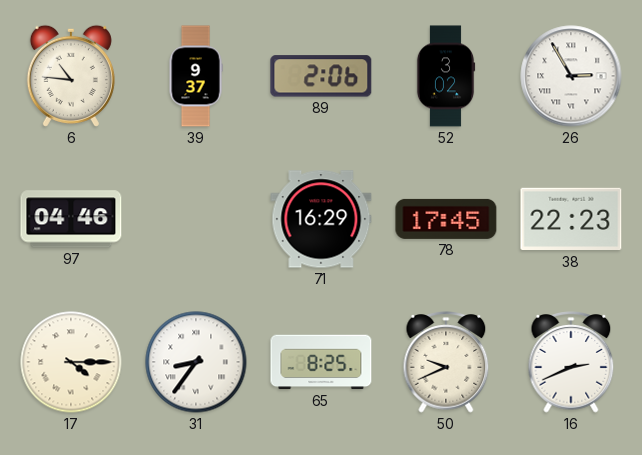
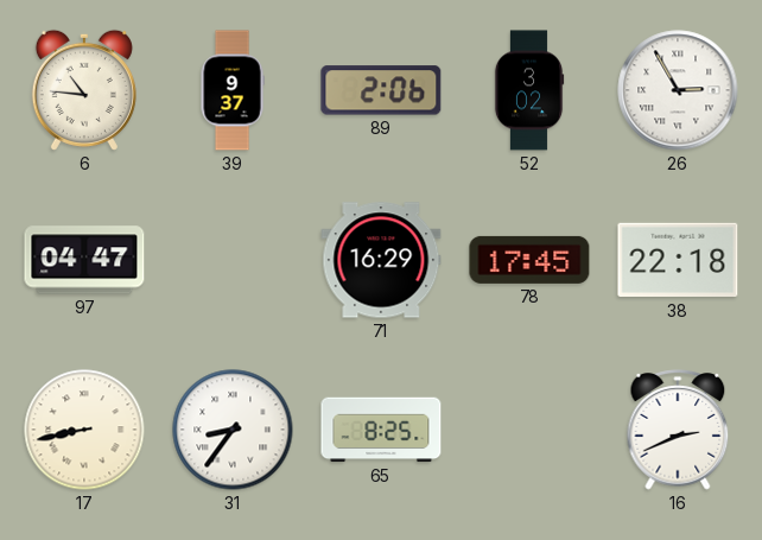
97: 04:46 -> 04:47
38: 22:23 -> 22:18
17: 4:15 -> 8:43
50: 9:41 -> none
